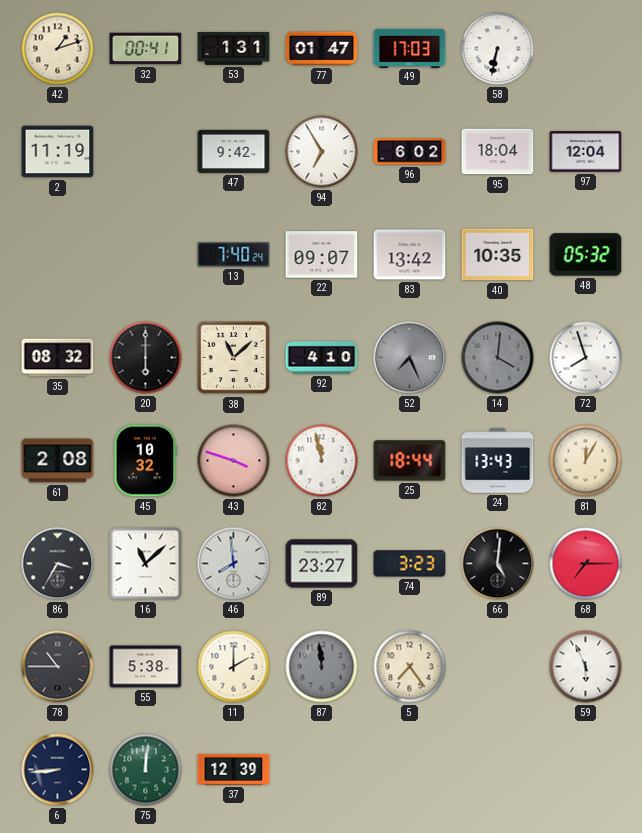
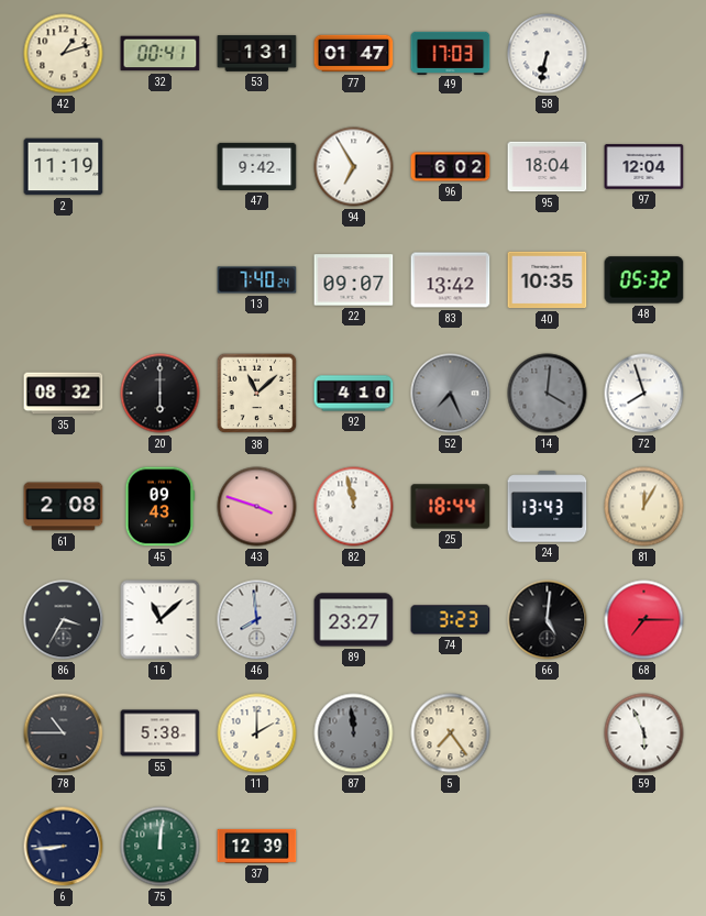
45: 10:32 -> 09:43
